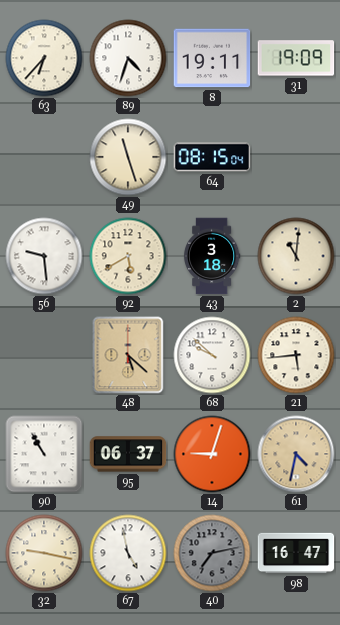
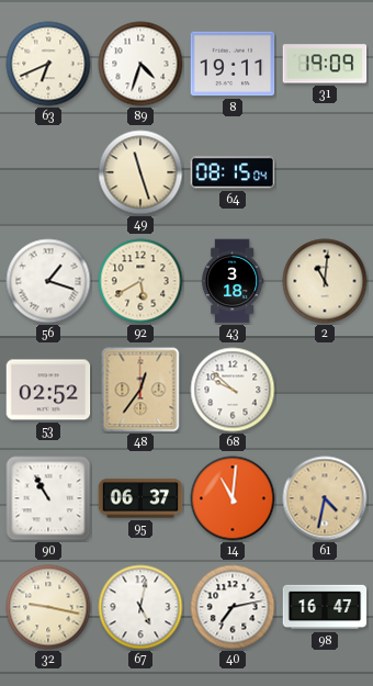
63: 6:37 -> 6:41
56: 9:29 -> 1:18
53: none -> 02:52
48: 5:22 -> 12:36
21: 5:44 -> none
14: 9:03 -> 11:01
67: 4:58 -> 5:02
40 dial: grey -> white
